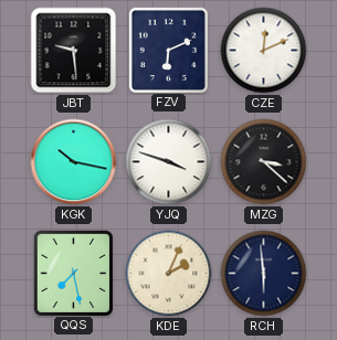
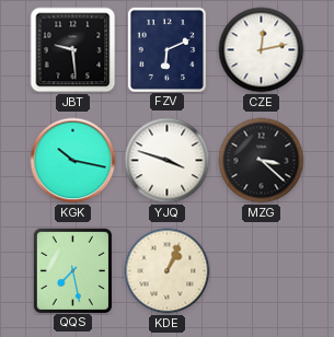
CZE: 12:11 -> 12:13
KDE: 2:04 -> 1:04
RCH: 5:59 -> none
